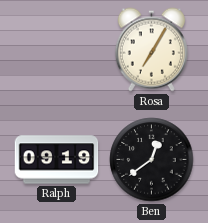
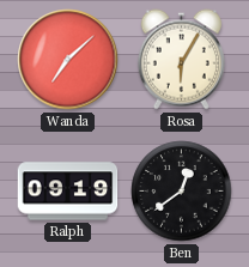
Wanda: none -> 7:08
Rosa: 7:05 -> 6:05
